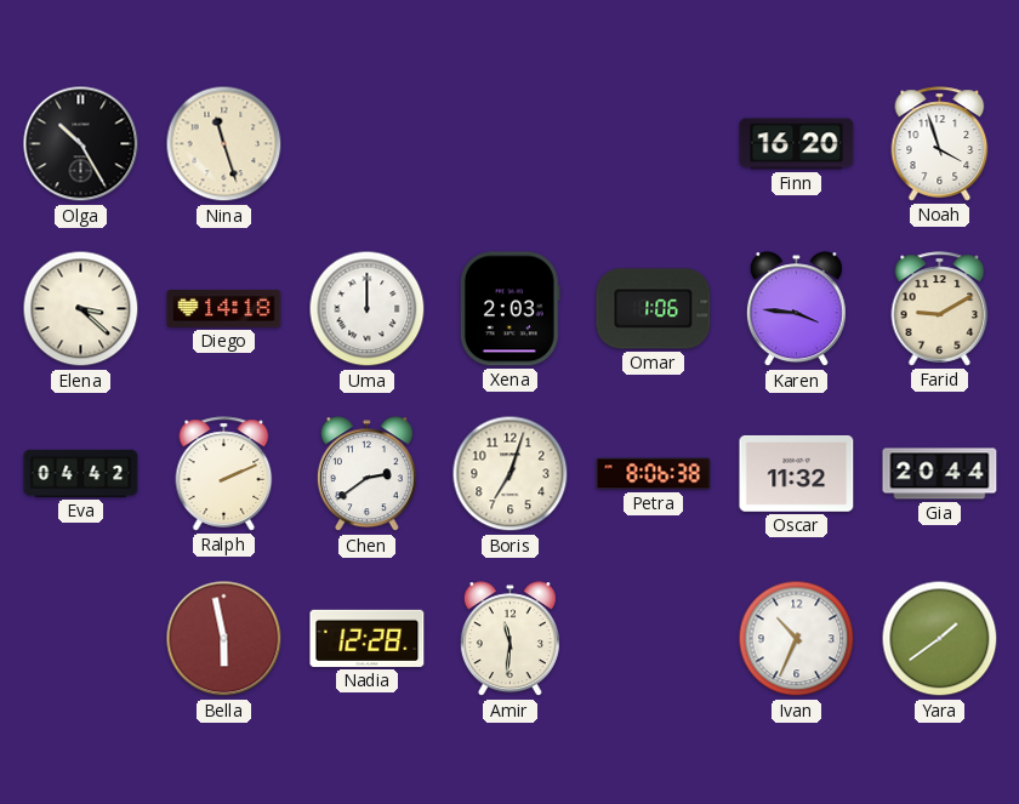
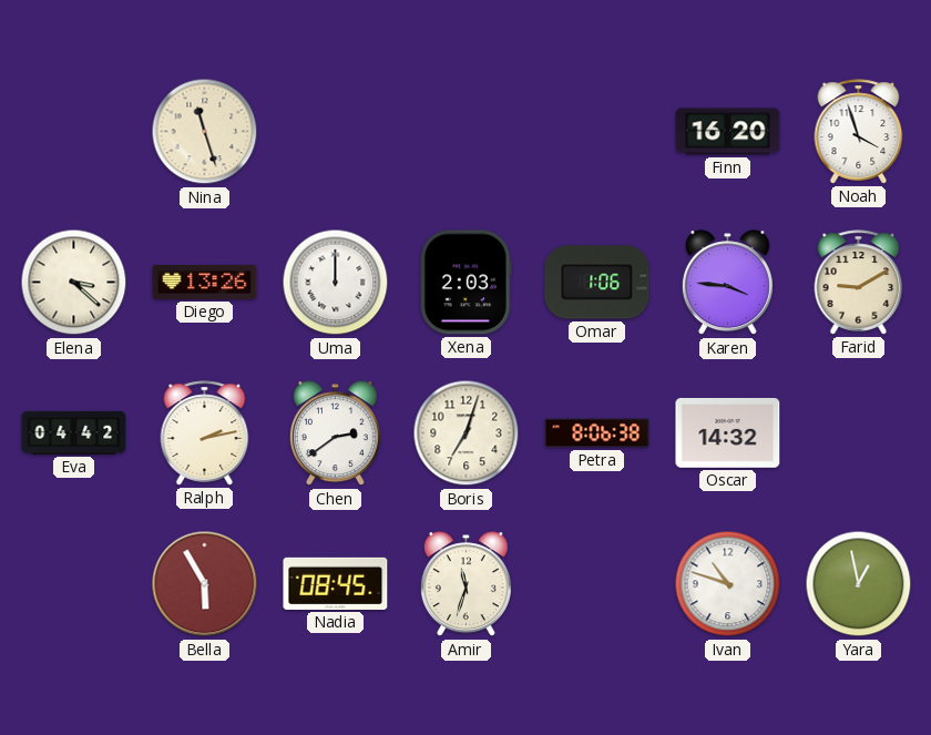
Olga: 10:25 -> none
Diego: 14:18 -> 13:26
Ralph: 2:11 -> 2:13
Oscar: 11:32 -> 14:32
Gia: 20:44 -> none
Bella: 5:58 -> 5:55
Nadia: 12:28 -> 08:45
Amir: 11:31 -> 11:33
Ivan: 10:34 -> 10:48
Yara: 1:39 -> 12:58
